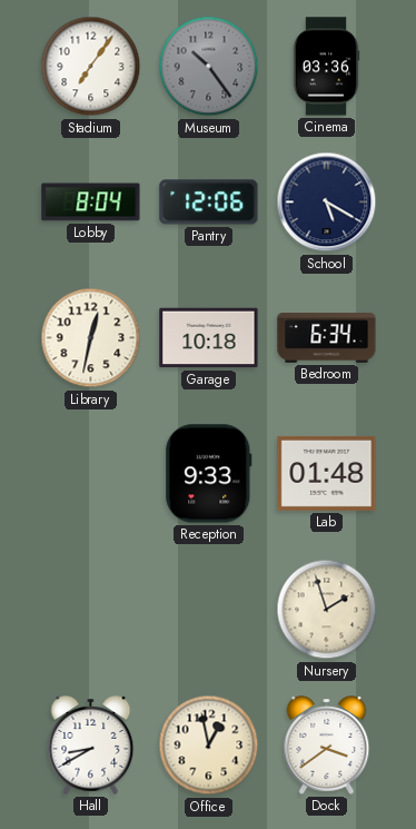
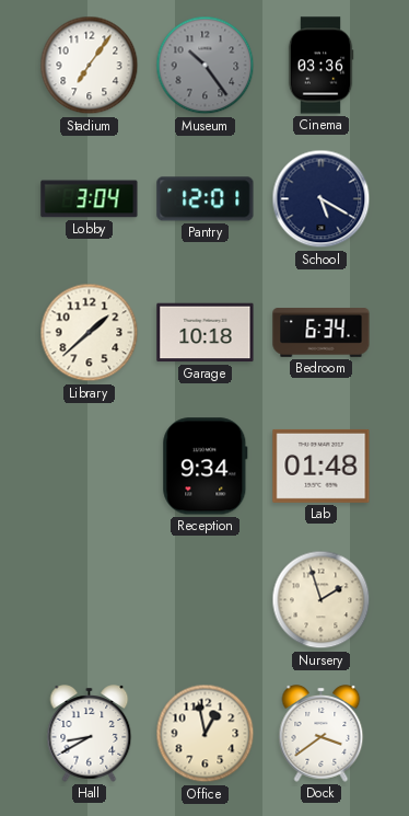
Lobby: 8:04 -> 3:04
Pantry: 12:06 -> 12:01
Library: 12:32 -> 1:38
Reception: 9:33 -> 9:34
